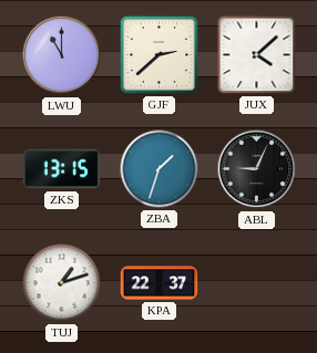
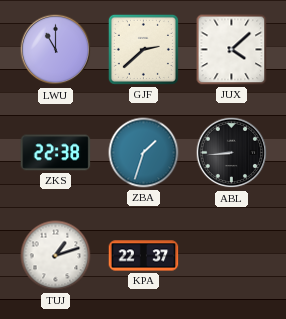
ZKS: 13:15 -> 22:38
ABL: 9:04 -> 8:44
